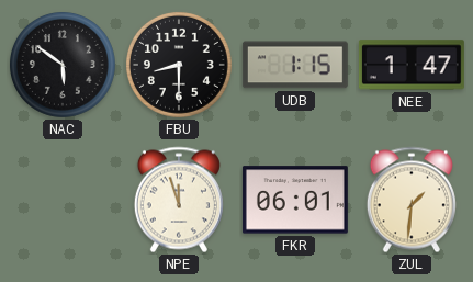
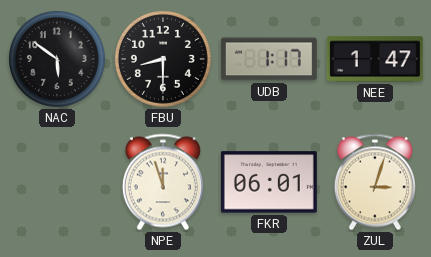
UDB: 1:15 -> 1:17
ZUL: 1:31 -> 3:03
